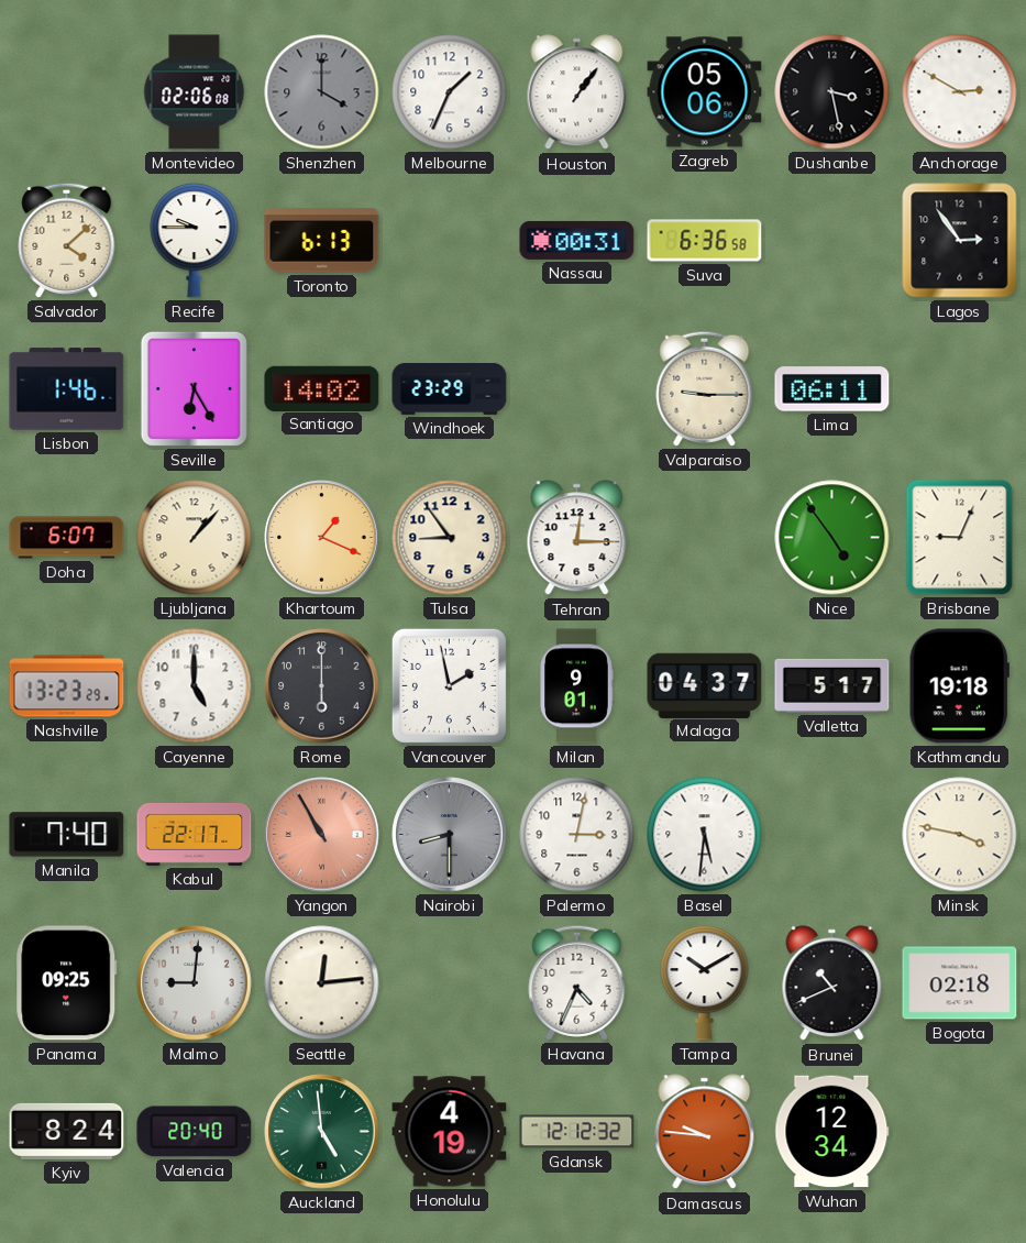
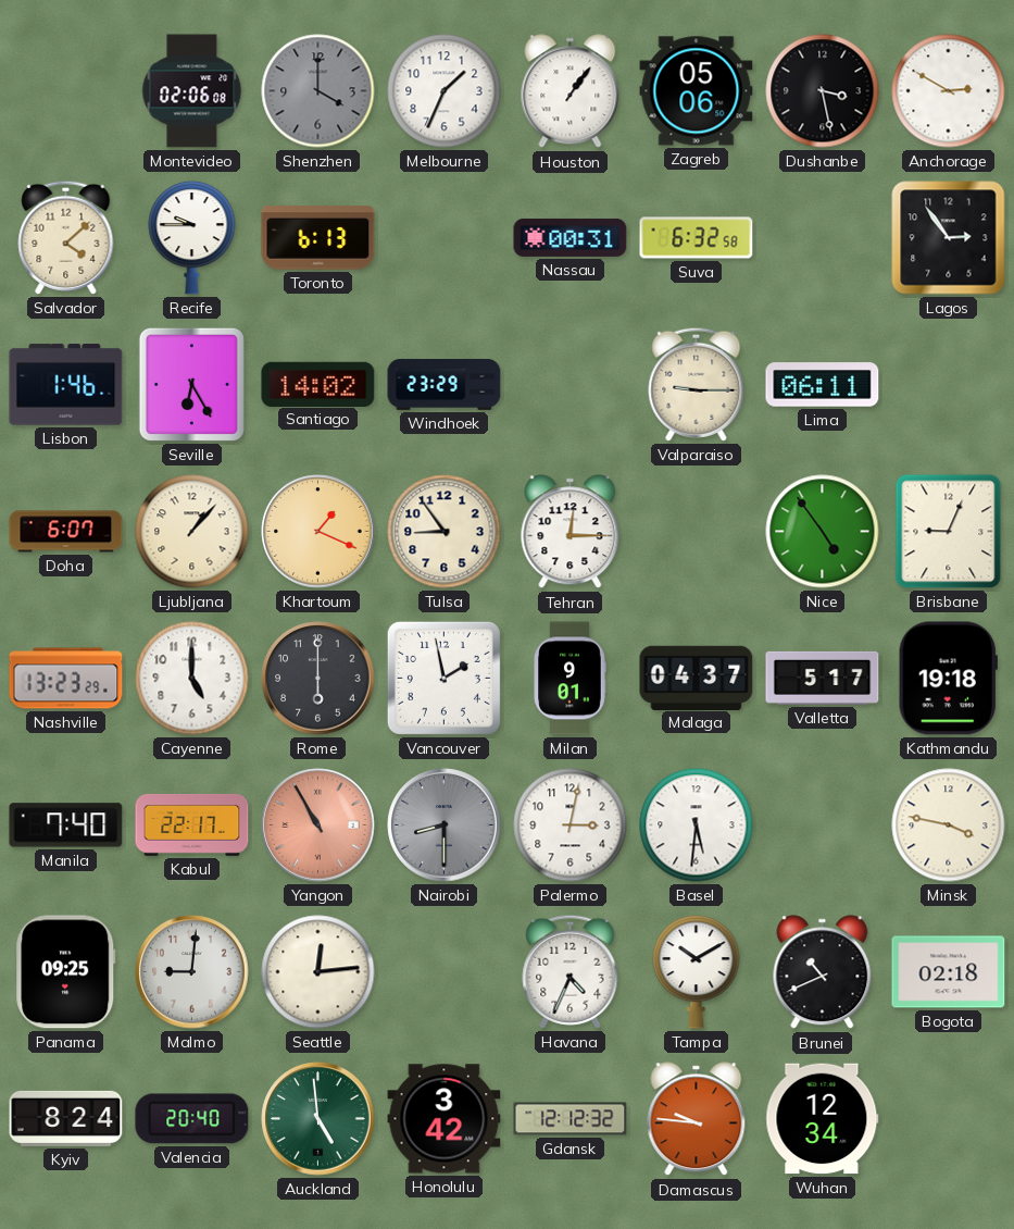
Suva: 6:36 -> 6:32
Honolulu: 4:19 -> 3:42
